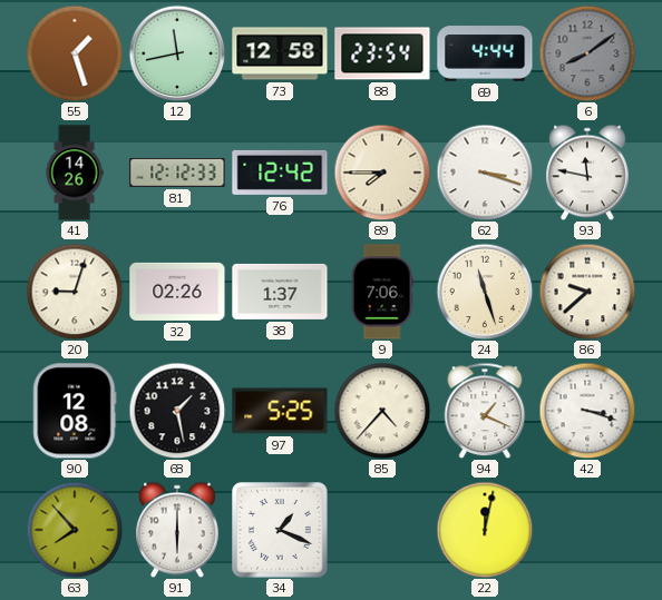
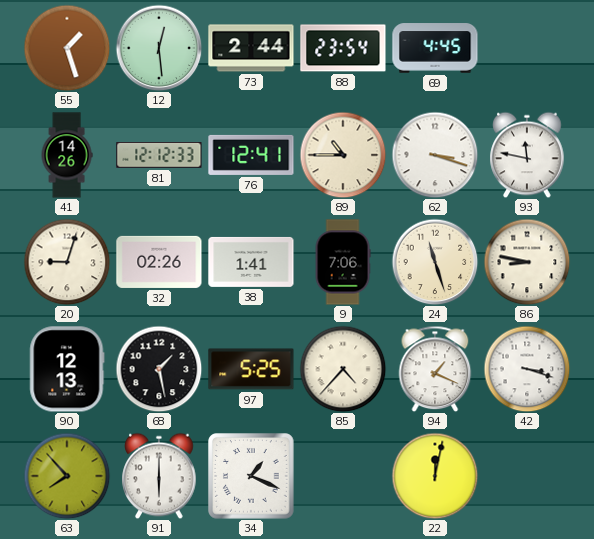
12: 11:43 -> 12:29
73: 12:58 -> 2:44
69: 4:44 -> 4:45
6: 8:09 -> none
76: 12:42 -> 12:41
89: 7:45 -> 10:45
38: 1:37 -> 1:41
86: 9:38 -> 8:47
90: 12:08 -> 12:13
